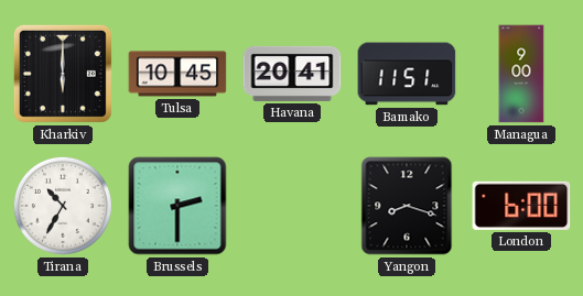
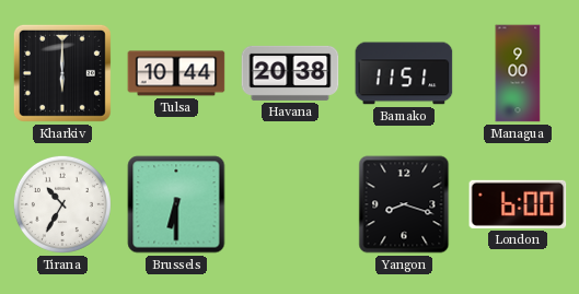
Tulsa: 10:45 -> 10:44
Havana: 20:41 -> 20:38
Brussels: 2:30 -> 6:30
